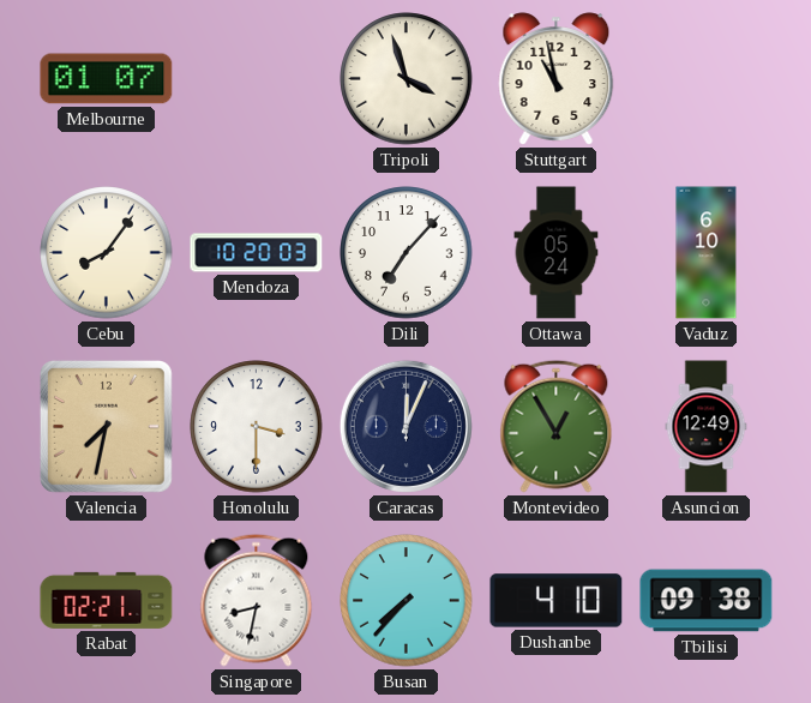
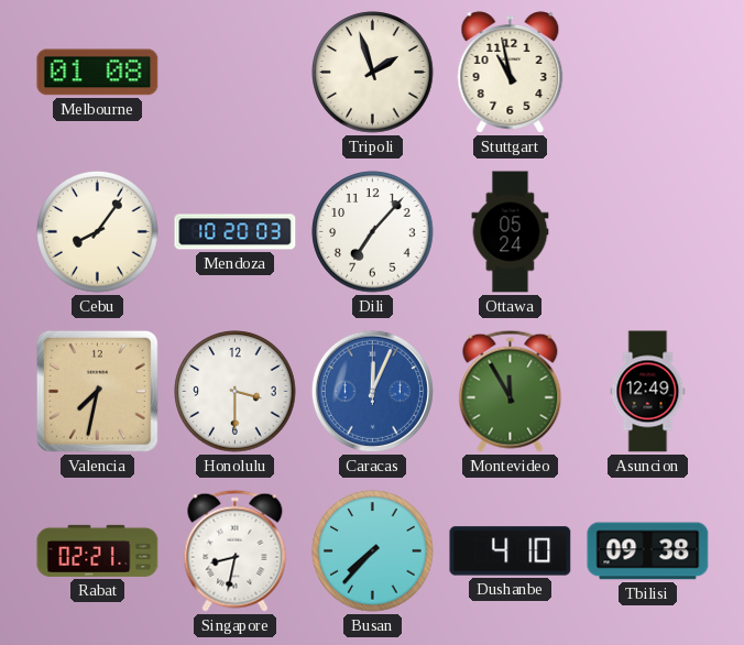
Melbourne: 01:07 -> 01:08
Tripoli: 3:57 -> 1:57
Vaduz: 6:10 -> none
Caracas dial: navy -> blue
Montevideo: 12:55 -> 11:55
